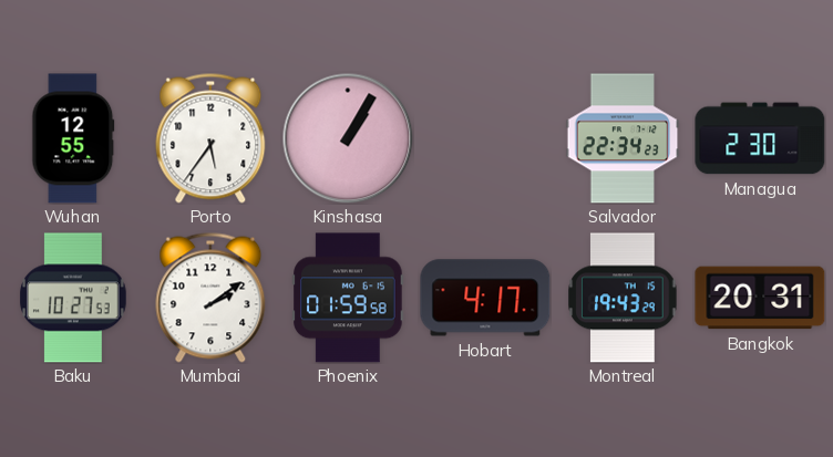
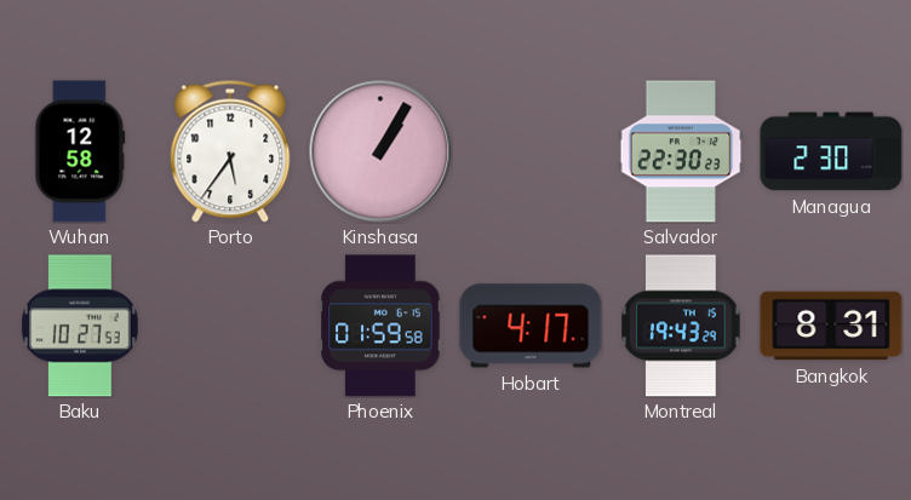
Wuhan: 12:55 -> 12:58
Salvador: 22:34 -> 22:30
Mumbai: 2:09 -> none
Bangkok: 20:31 -> 8:31
